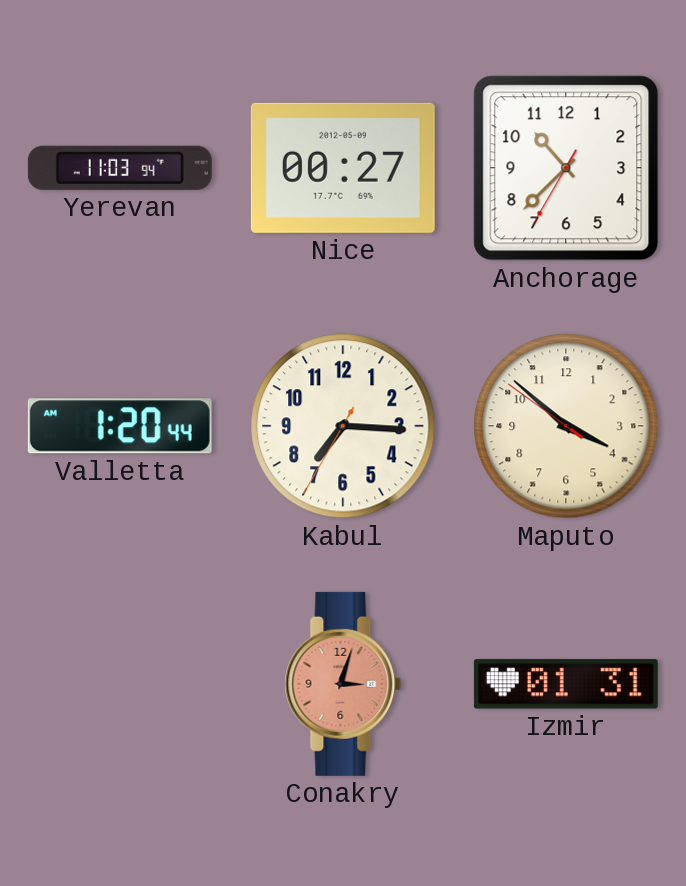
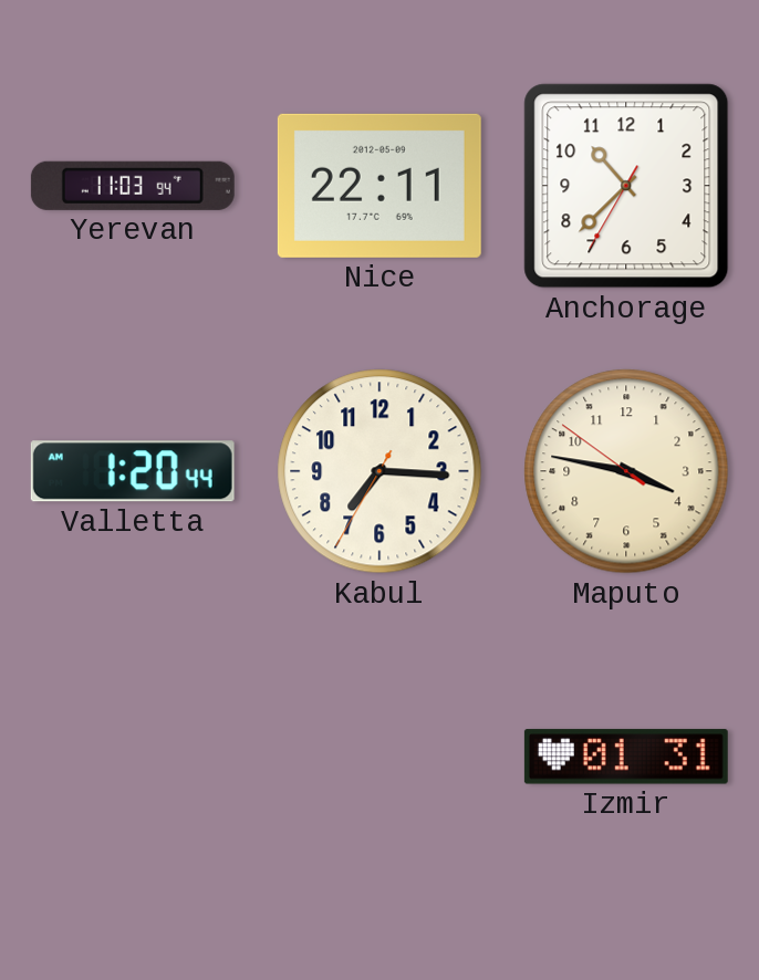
Nice: 00:27 -> 22:11
Maputo: 3:51 -> 3:46
Conakry: 3:03 -> none
